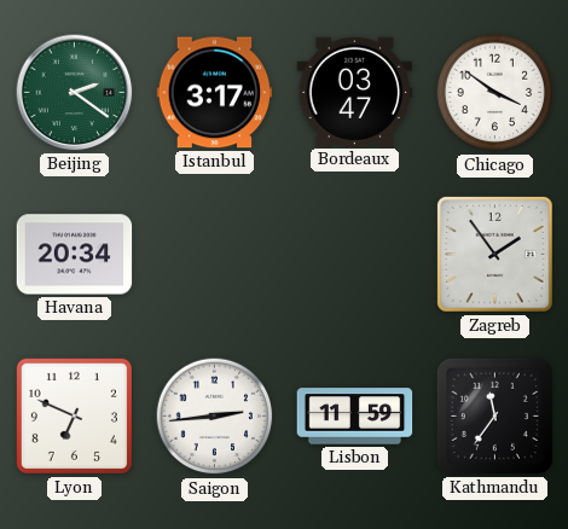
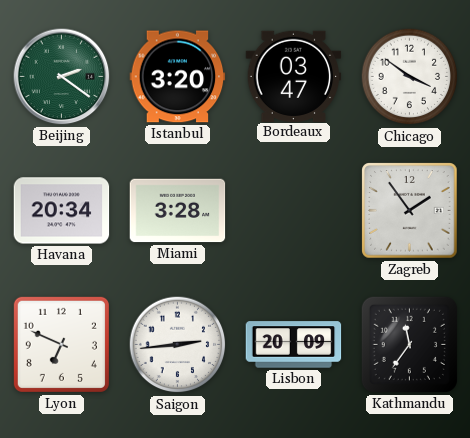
Istanbul: 3:17 -> 3:20
Miami: none -> 3:28
Lisbon: 11:59 -> 20:09
